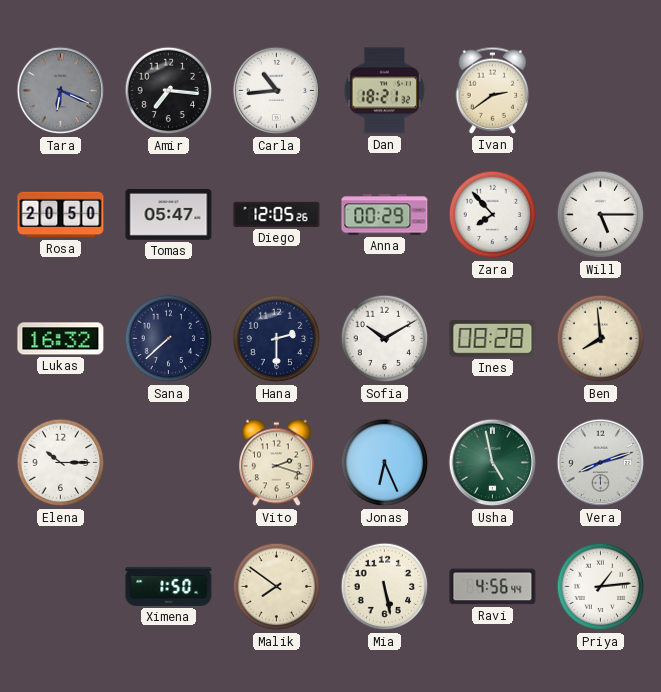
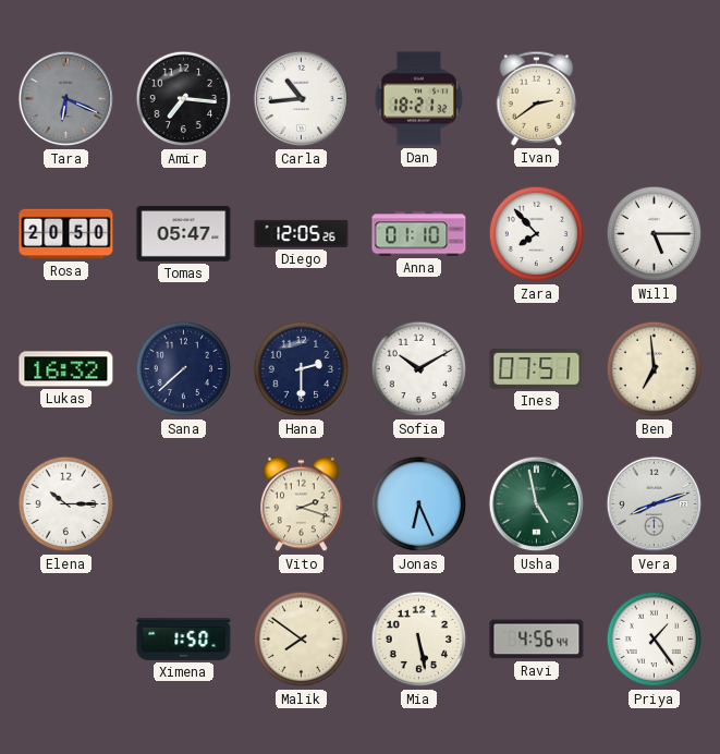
Anna: 00:29 -> 01:10
Ines: 08:28 -> 07:51
Ben: 7:59 -> 6:59
Priya: 1:14 -> 1:24
